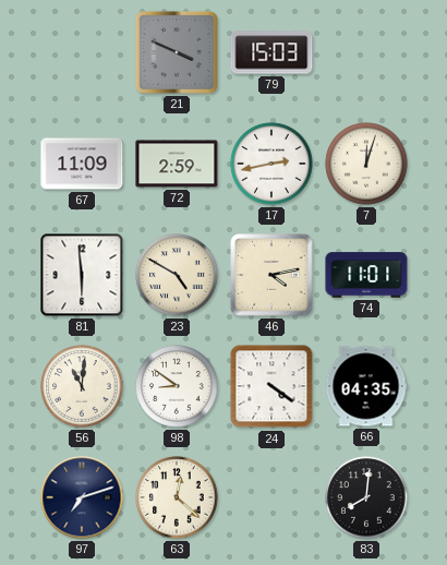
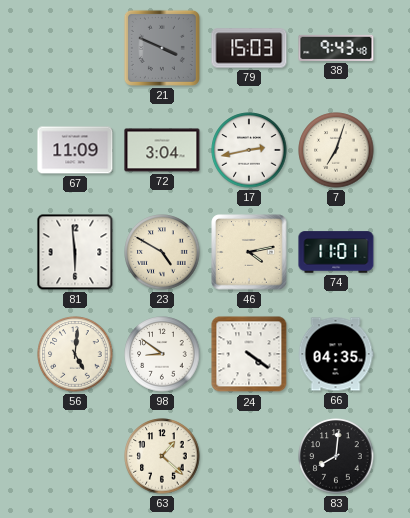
38: none -> 9:43
72: 2:59 -> 3:04
7: 12:03 -> 7:03
56: 11:01 -> 5:01
97: 7:12 -> none
63: 12:22 -> 1:22
